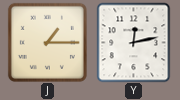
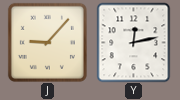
J: 1:15 -> 9:07
